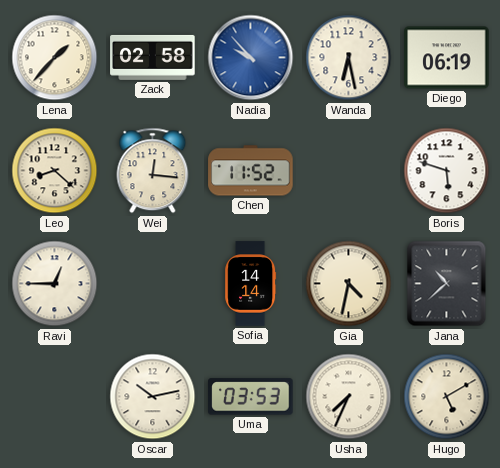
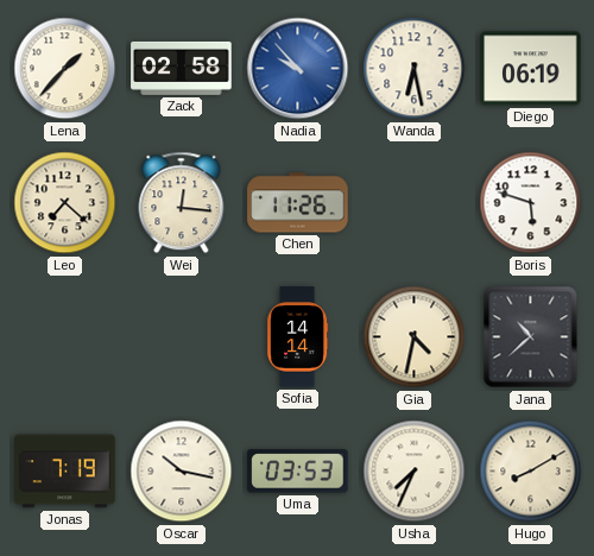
Leo: 8:22 -> 7:22
Chen: 11:52 -> 11:26
Ravi: 12:45 -> none
Jonas: none -> 7:19
Oscar: 10:13 -> 10:17
Hugo: 5:10 -> 8:10
